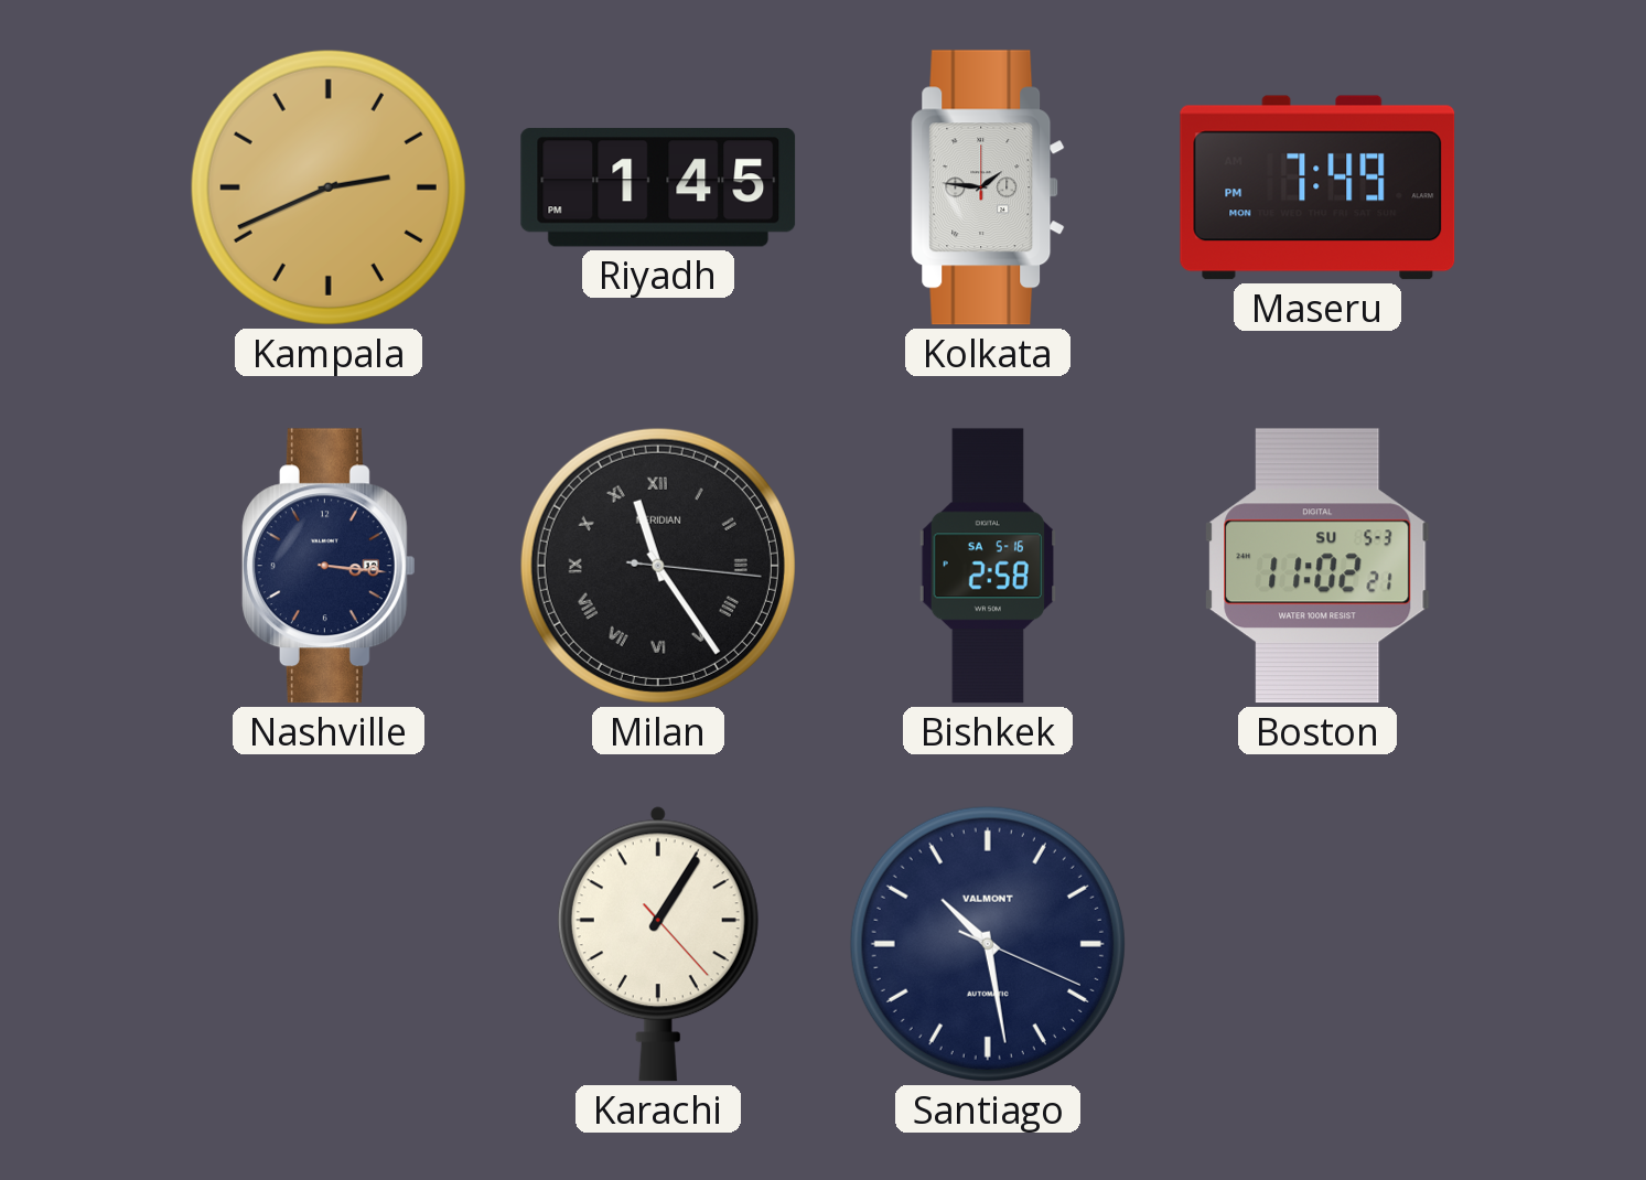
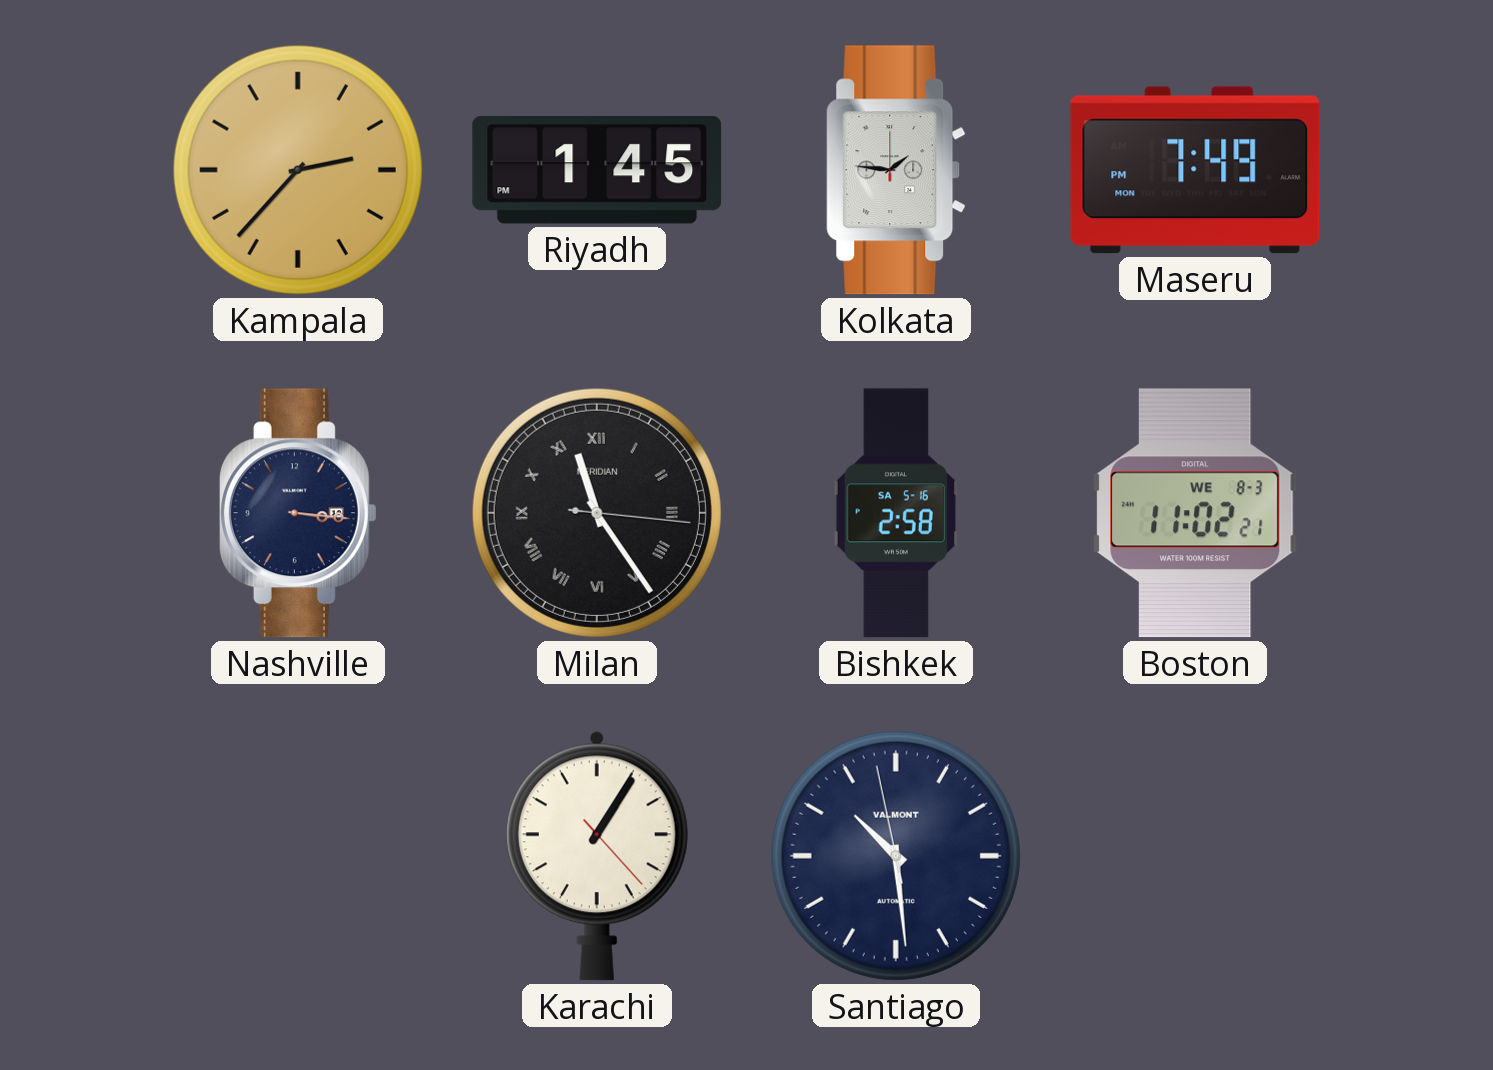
Kampala: 2:41 -> 2:37
Boston date: SU 5-3 -> WE 8-3
Santiago: 10:28:19 -> 10:28:58
